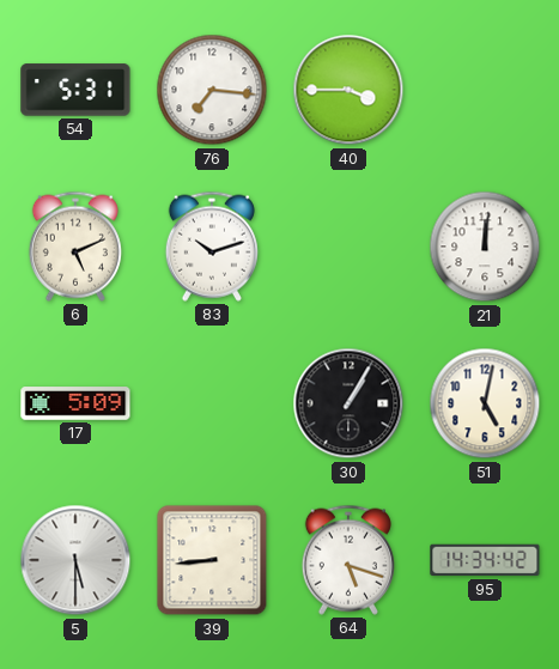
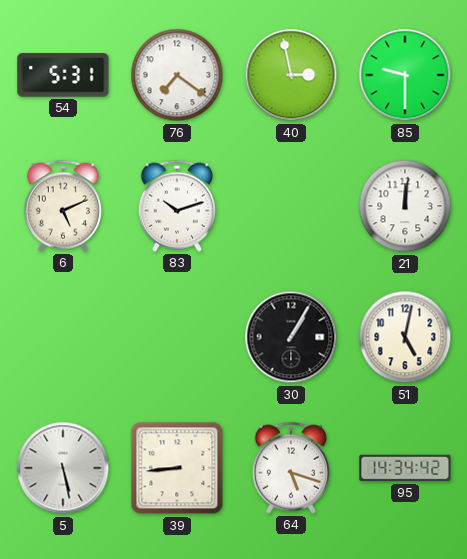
76: 7:16 -> 7:21
40: 3:45 -> 2:58
85: none -> 9:30
17: 5:09 -> none
5: 5:30 -> 5:28
